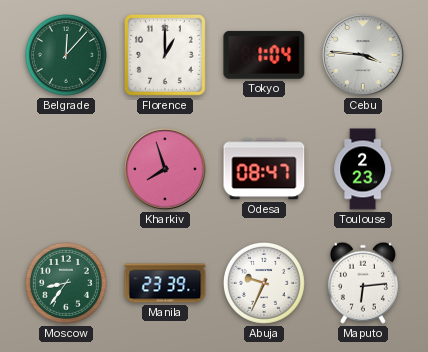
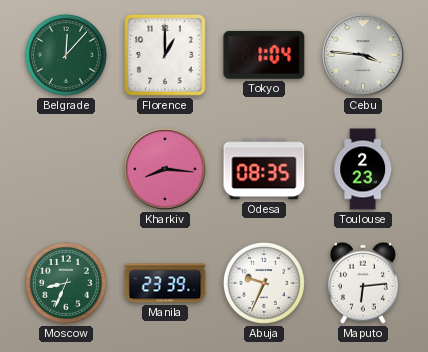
Kharkiv: 7:57 -> 8:16
Odesa: 08:47 -> 08:35
Moscow: 8:36 -> 8:34
